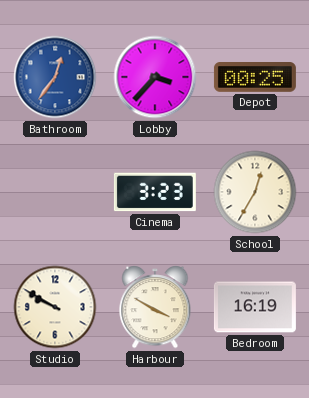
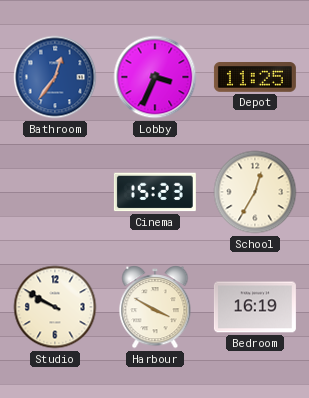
Lobby: 3:37 -> 3:34
Depot: 00:25 -> 11:25
Cinema: 3:23 -> 15:23
